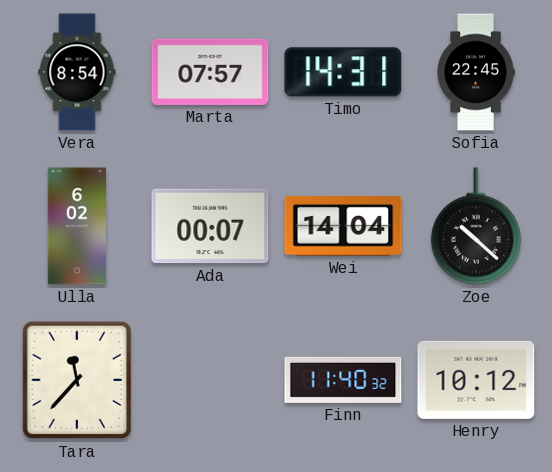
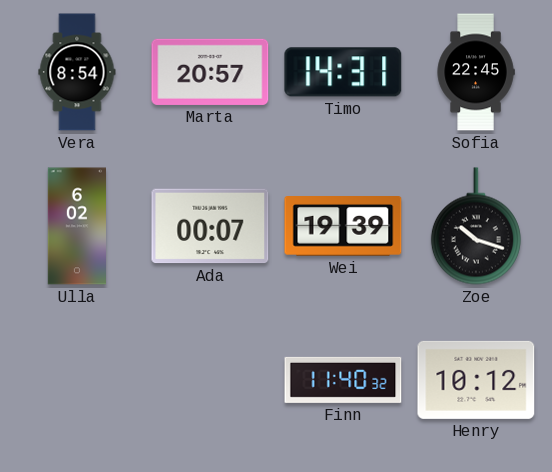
Marta: 07:57 -> 20:57
Wei: 14:04 -> 19:39
Zoe: 10:22 -> 10:18
Tara: 11:37 -> none
